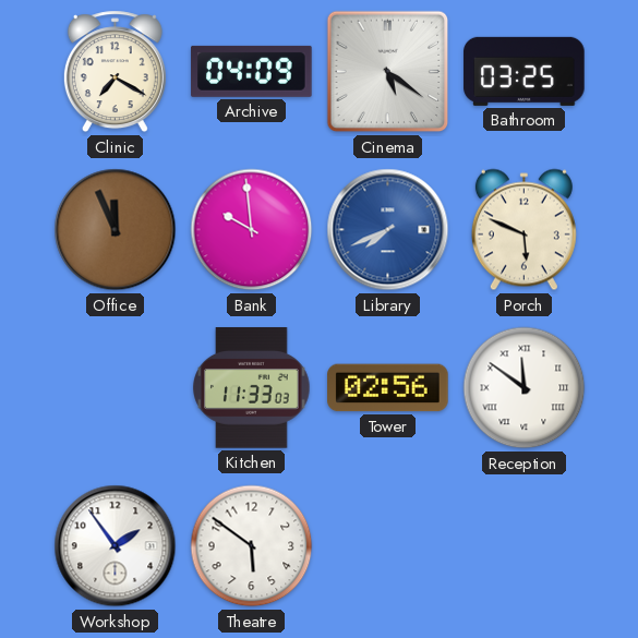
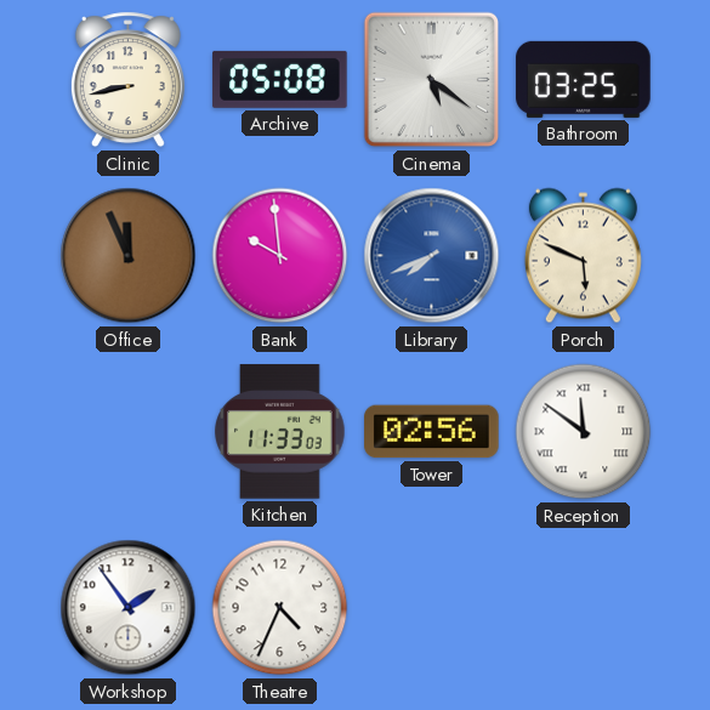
Clinic: 7:20 -> 8:43
Archive: 04:09 -> 05:08
Theatre: 5:51 -> 4:34
